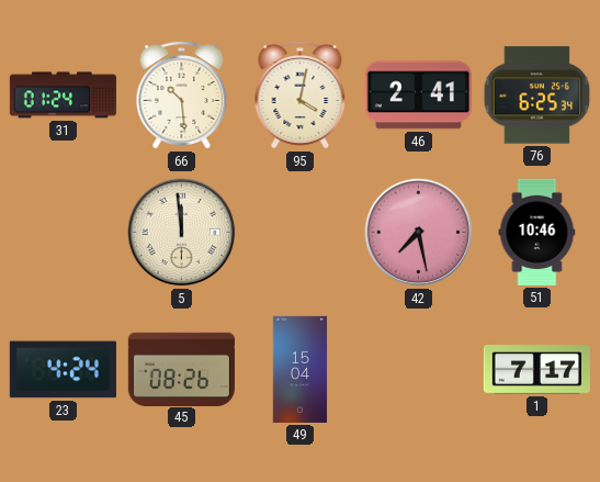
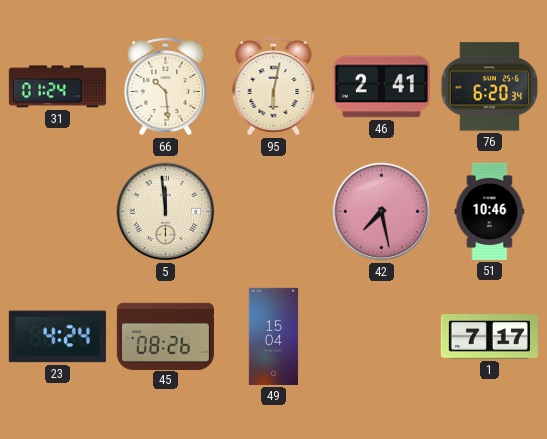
95: 4:02 -> 6:02
76: 6:25 -> 6:20
